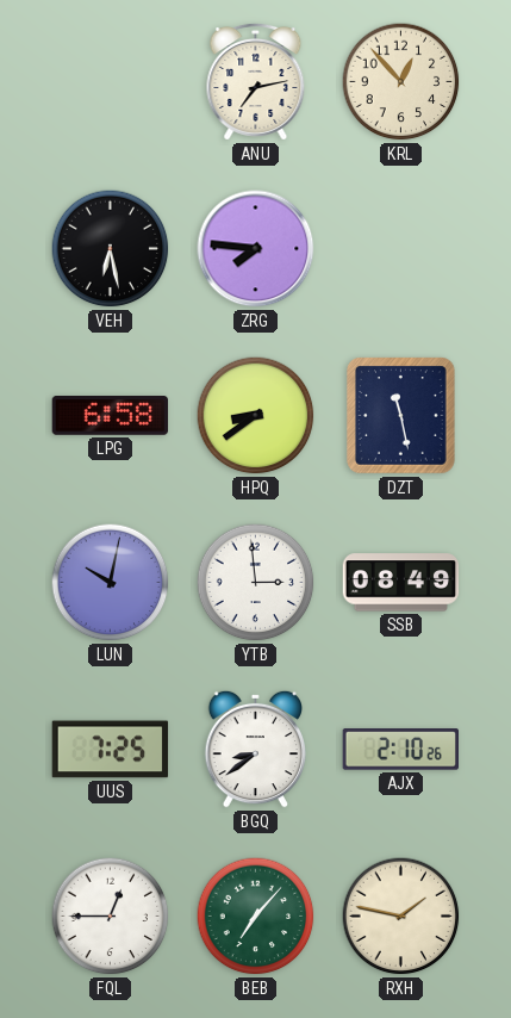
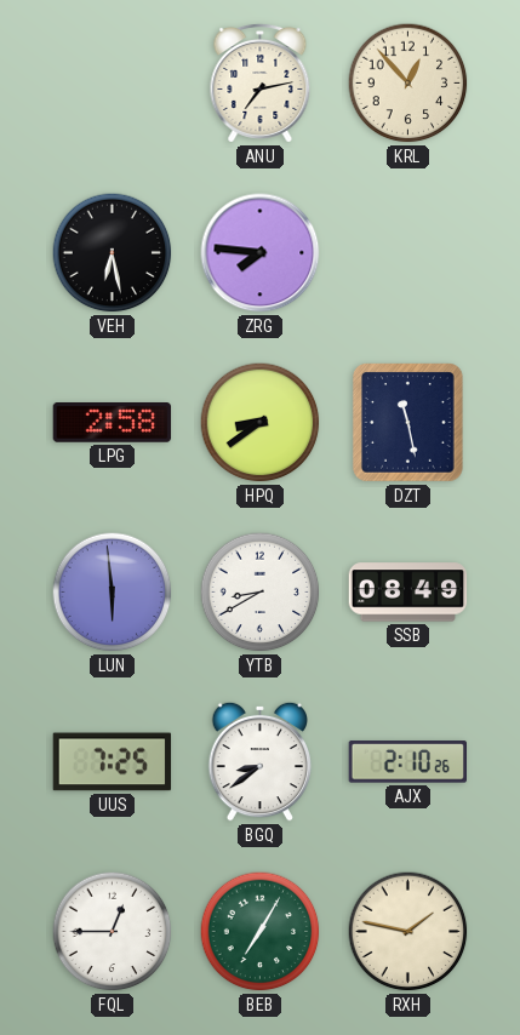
LPG: 6:58 -> 2:58
LUN: 10:02 -> 5:59
YTB: 2:59 -> 8:40
BEB: 7:07 -> 7:05
